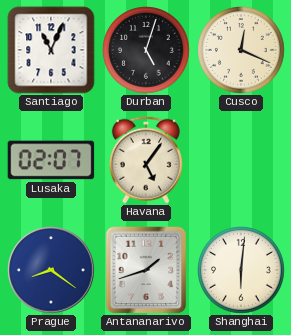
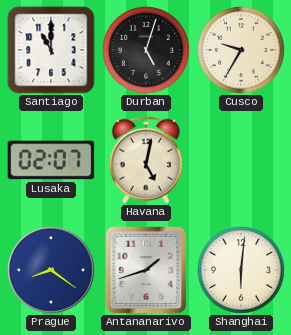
Santiago: 11:04 -> 11:00
Cusco: 12:19 -> 9:35
Havana: 5:06 -> 5:02
